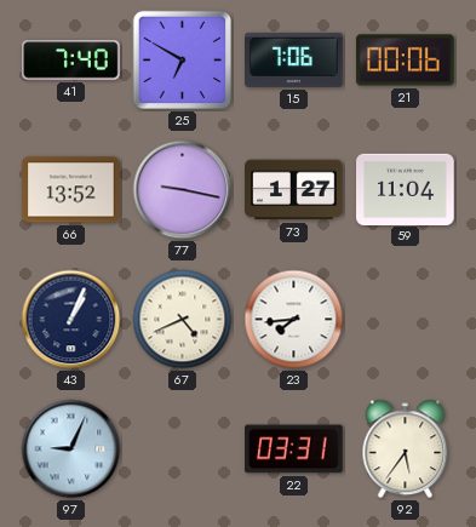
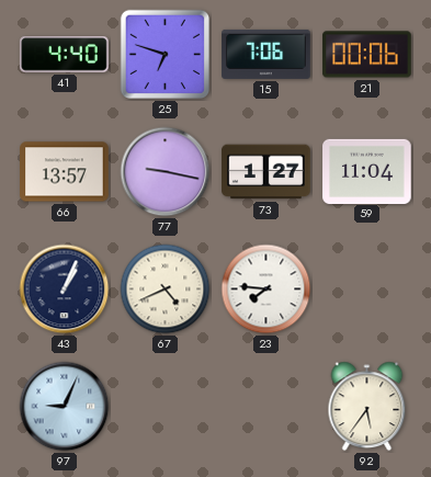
41: 7:40 -> 4:40
25: 6:50 -> 6:48
66: 13:52 -> 13:57
23: 7:44 -> 7:46
22: 03:31 -> none
